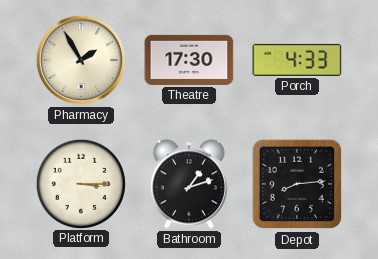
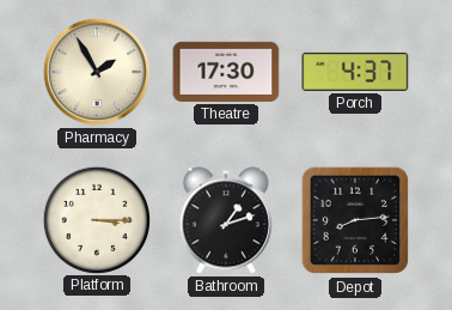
Porch: 4:33 -> 4:37
